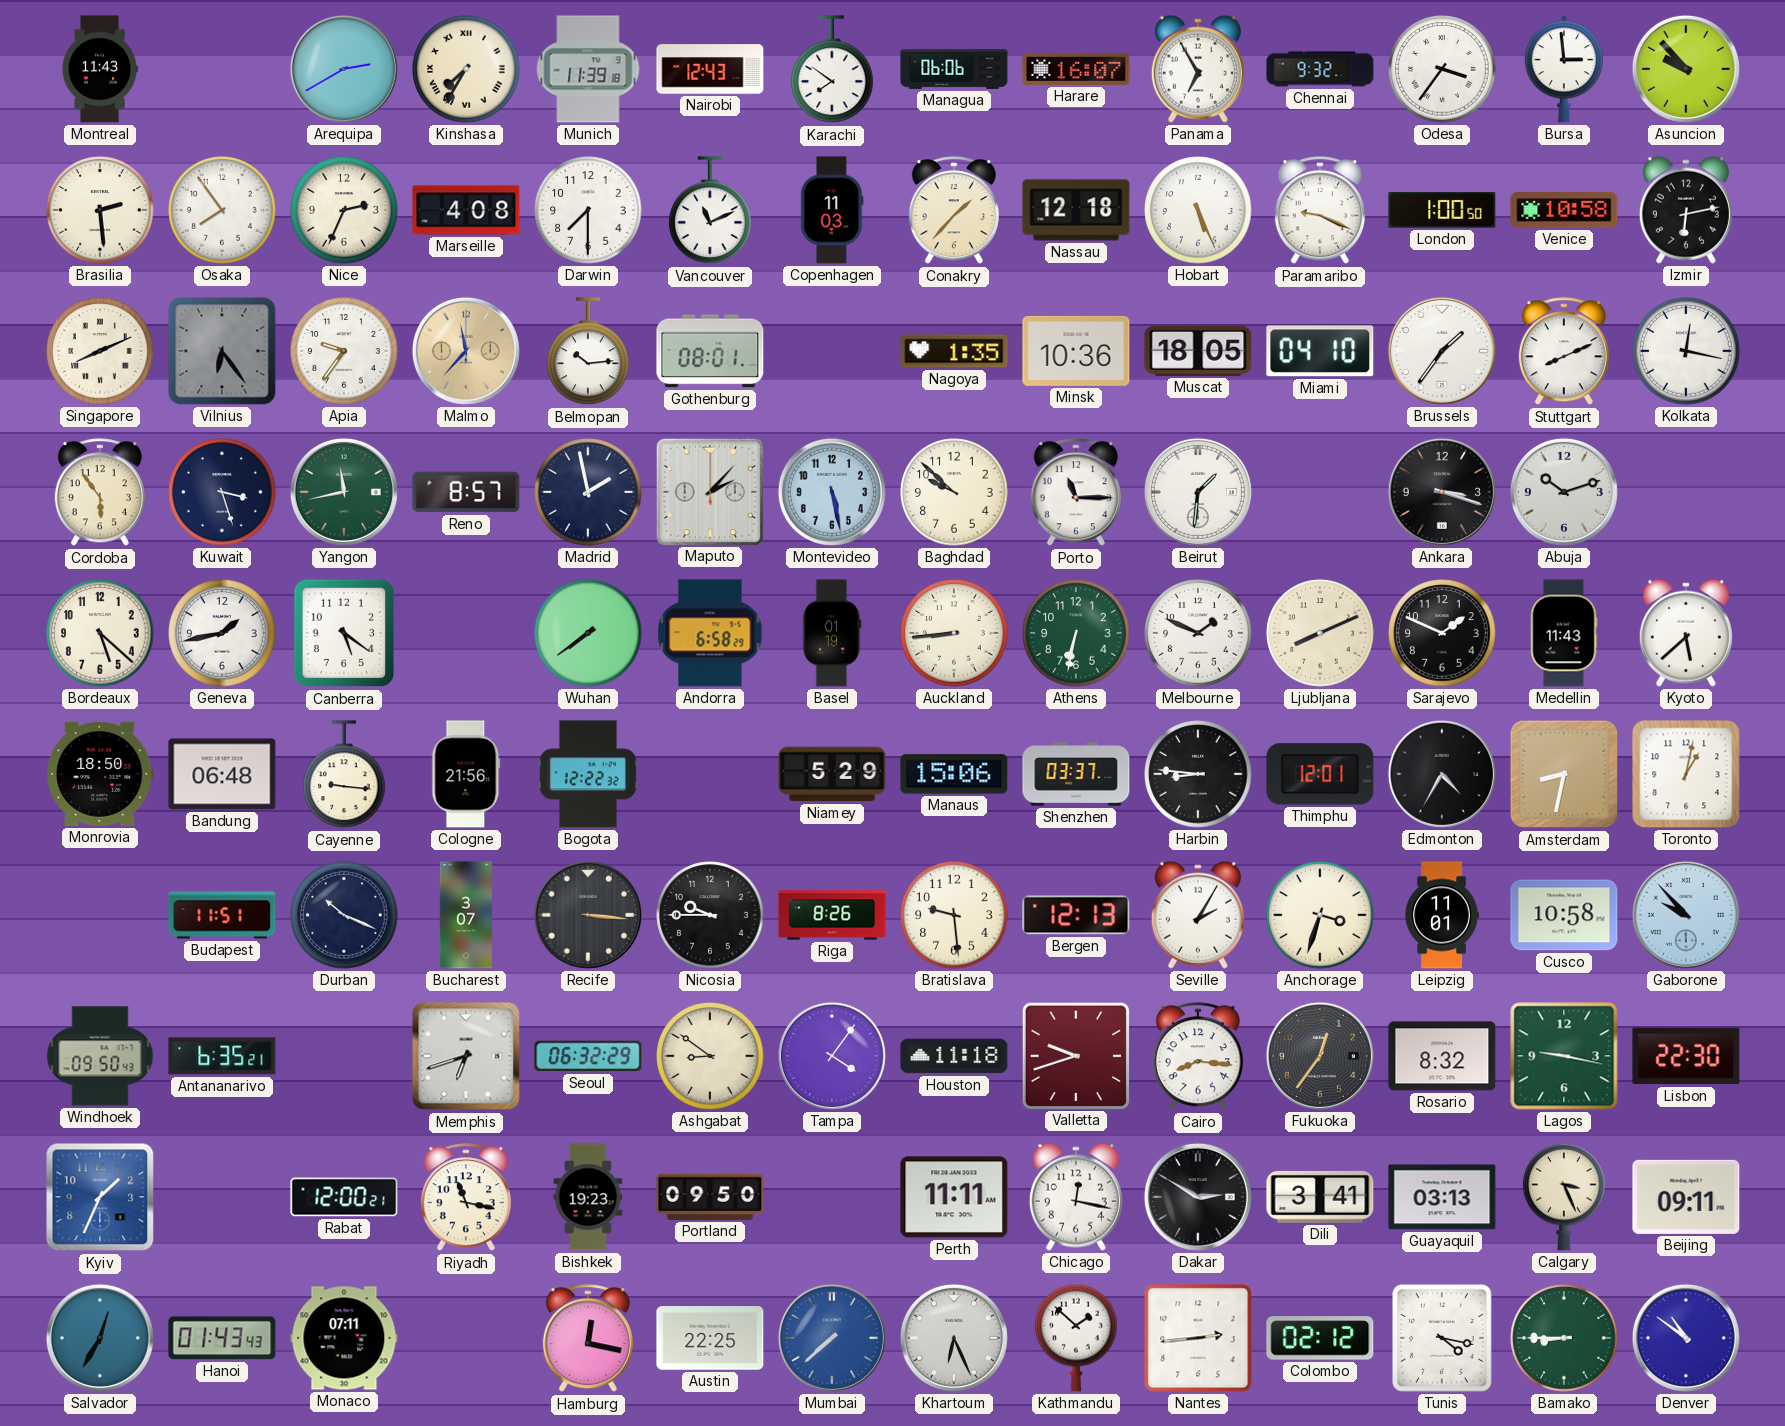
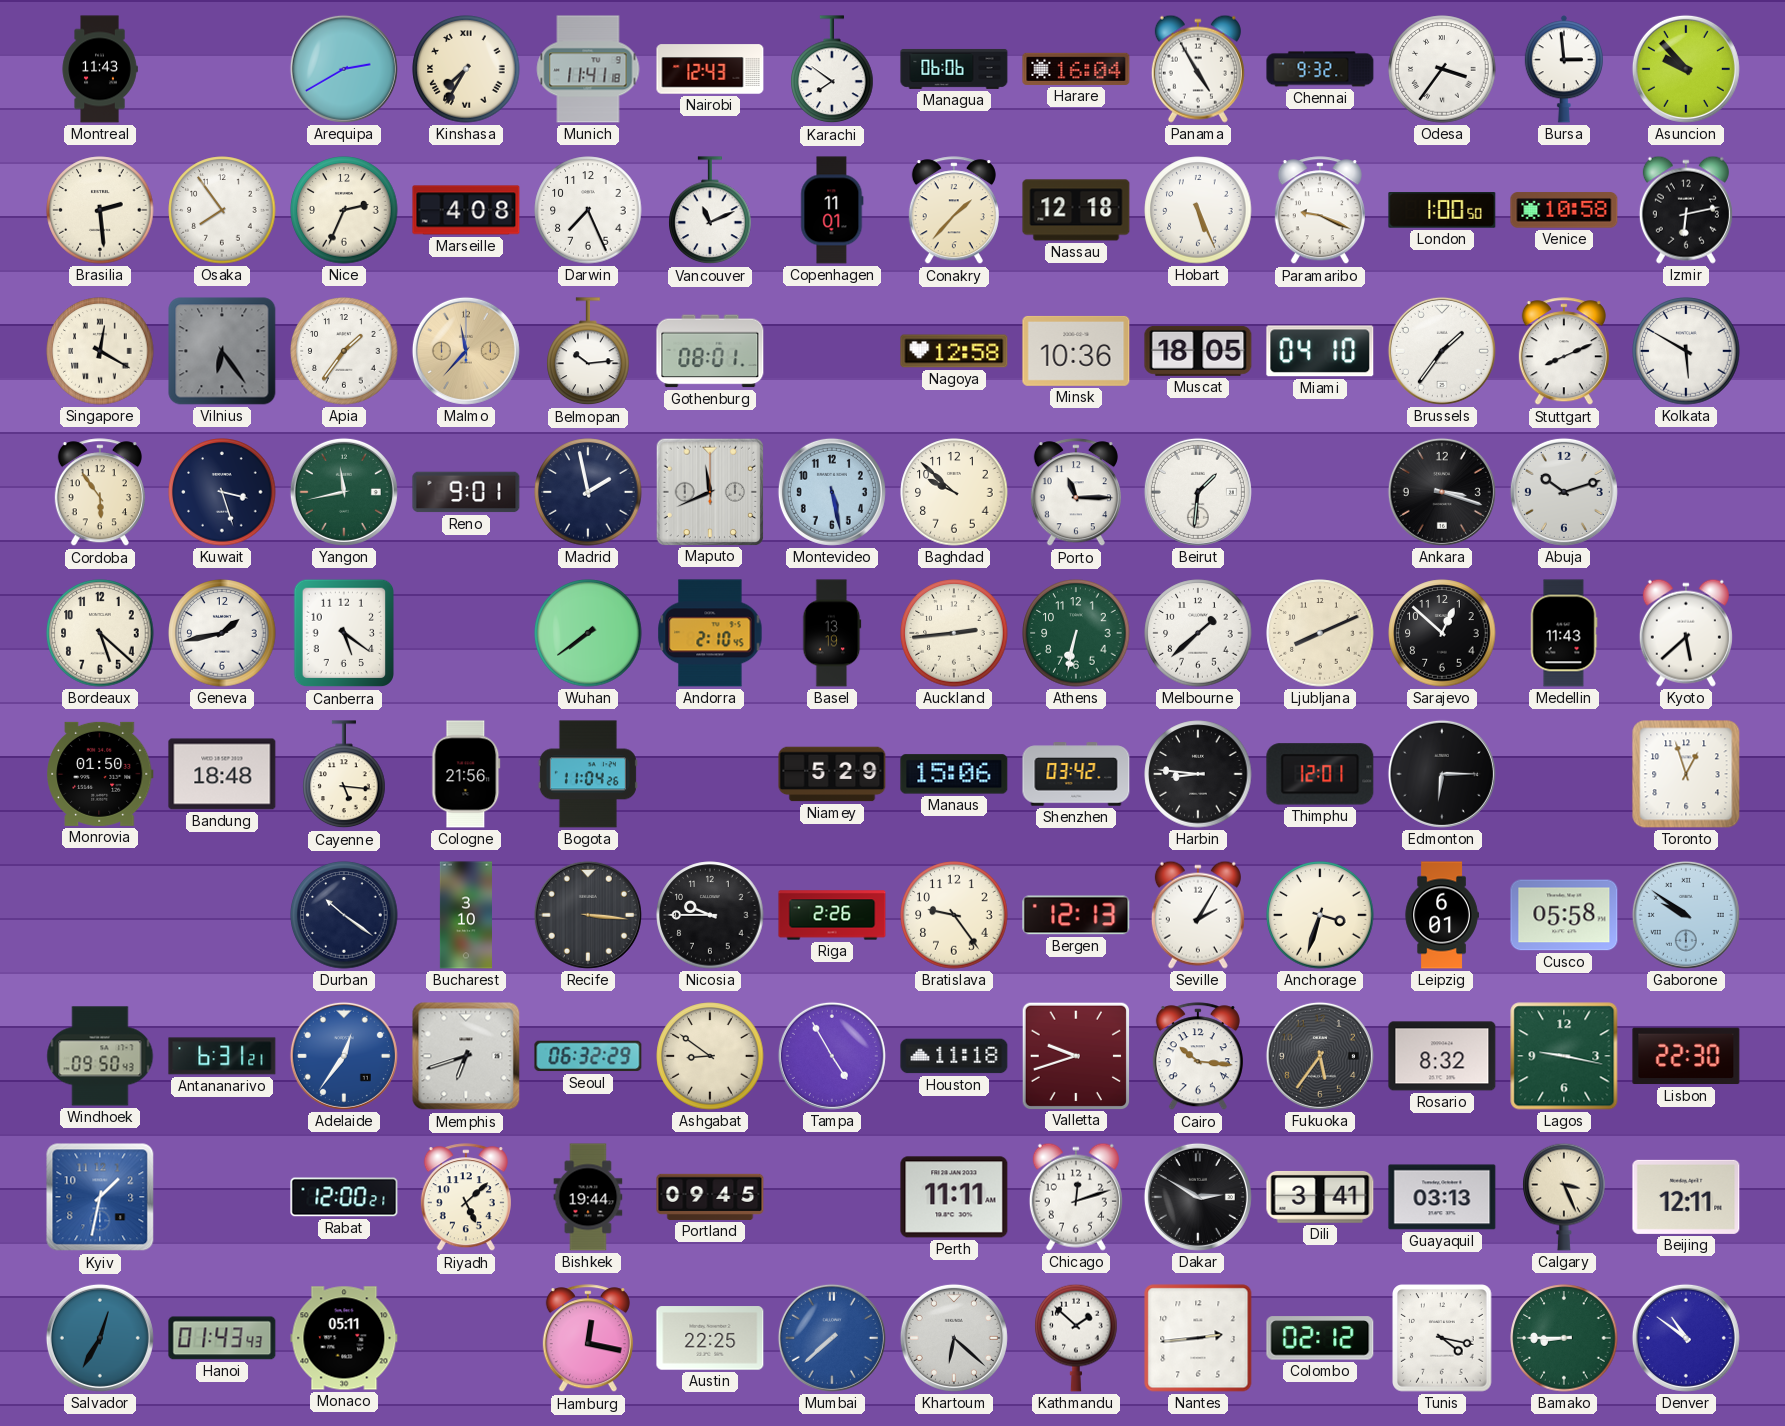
Munich: 11:39 -> 11:41
Harare: 16:07 -> 16:04
Panama: 6:55 -> 4:55
Darwin: 7:30 -> 7:26
Copenhagen: 11:03 -> 11:01
Singapore: 8:11 -> 12:20
Apia: 9:36 -> 1:36
Nagoya: 1:35 -> 12:58
Kolkata: 12:17 -> 5:50
Reno: 8:57 -> 9:01
Maputo: 2:07 -> 11:41
Andorra: 6:58 -> 2:10
Basel: 01:19 -> 13:19
Auckland: 8:44 -> 2:44
Melbourne: 1:49 -> 1:38
Sarajevo: 1:49 -> 12:52
Monrovia: 18:50 -> 01:50
Bandung: 06:48 -> 18:48
Cayenne: 9:16 -> 5:16
Bogota: 12:22 -> 11:04
Shenzhen: 03:37 -> 03:42
Edmonton: 4:35 -> 6:15
Amsterdam: 8:32 -> none
Toronto: 1:02 -> 12:57
Budapest: 11:51 -> none
Durban: 10:19 -> 10:21
Bucharest: 3:07 -> 3:10
Riga: 8:26 -> 2:26
Bratislava: 9:29 -> 9:24
Leipzig: 11:01 -> 6:01
Cusco: 10:58 -> 05:58
Gaborone: 9:53 -> 9:51
Antananarivo: 6:35 -> 6:31
Adelaide: none -> 12:36
Tampa: 4:06 -> 4:55
Cairo: 8:16 -> 10:16
Fukuoka: 12:36 -> 5:36
Kyiv: 1:34 -> 1:32
Riyadh: 11:17 -> 5:08
Bishkek: 19:23 -> 19:44
Portland: 09:50 -> 09:45
Chicago: 12:17 -> 12:12
Beijing: 09:11 -> 12:11
Monaco: 07:11 -> 05:11
Khartoum: 6:26 -> 6:22
